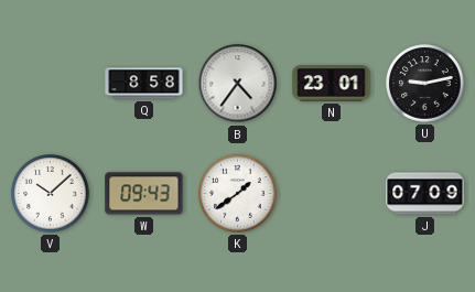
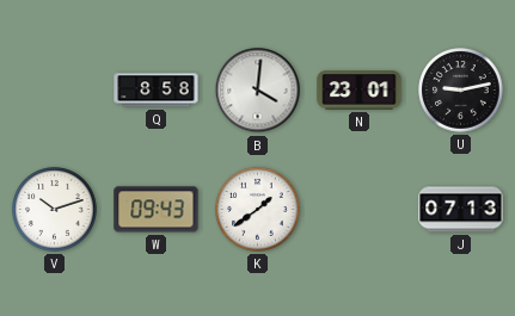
B: 4:36 -> 4:01
V: 10:08 -> 10:12
J: 07:09 -> 07:13
